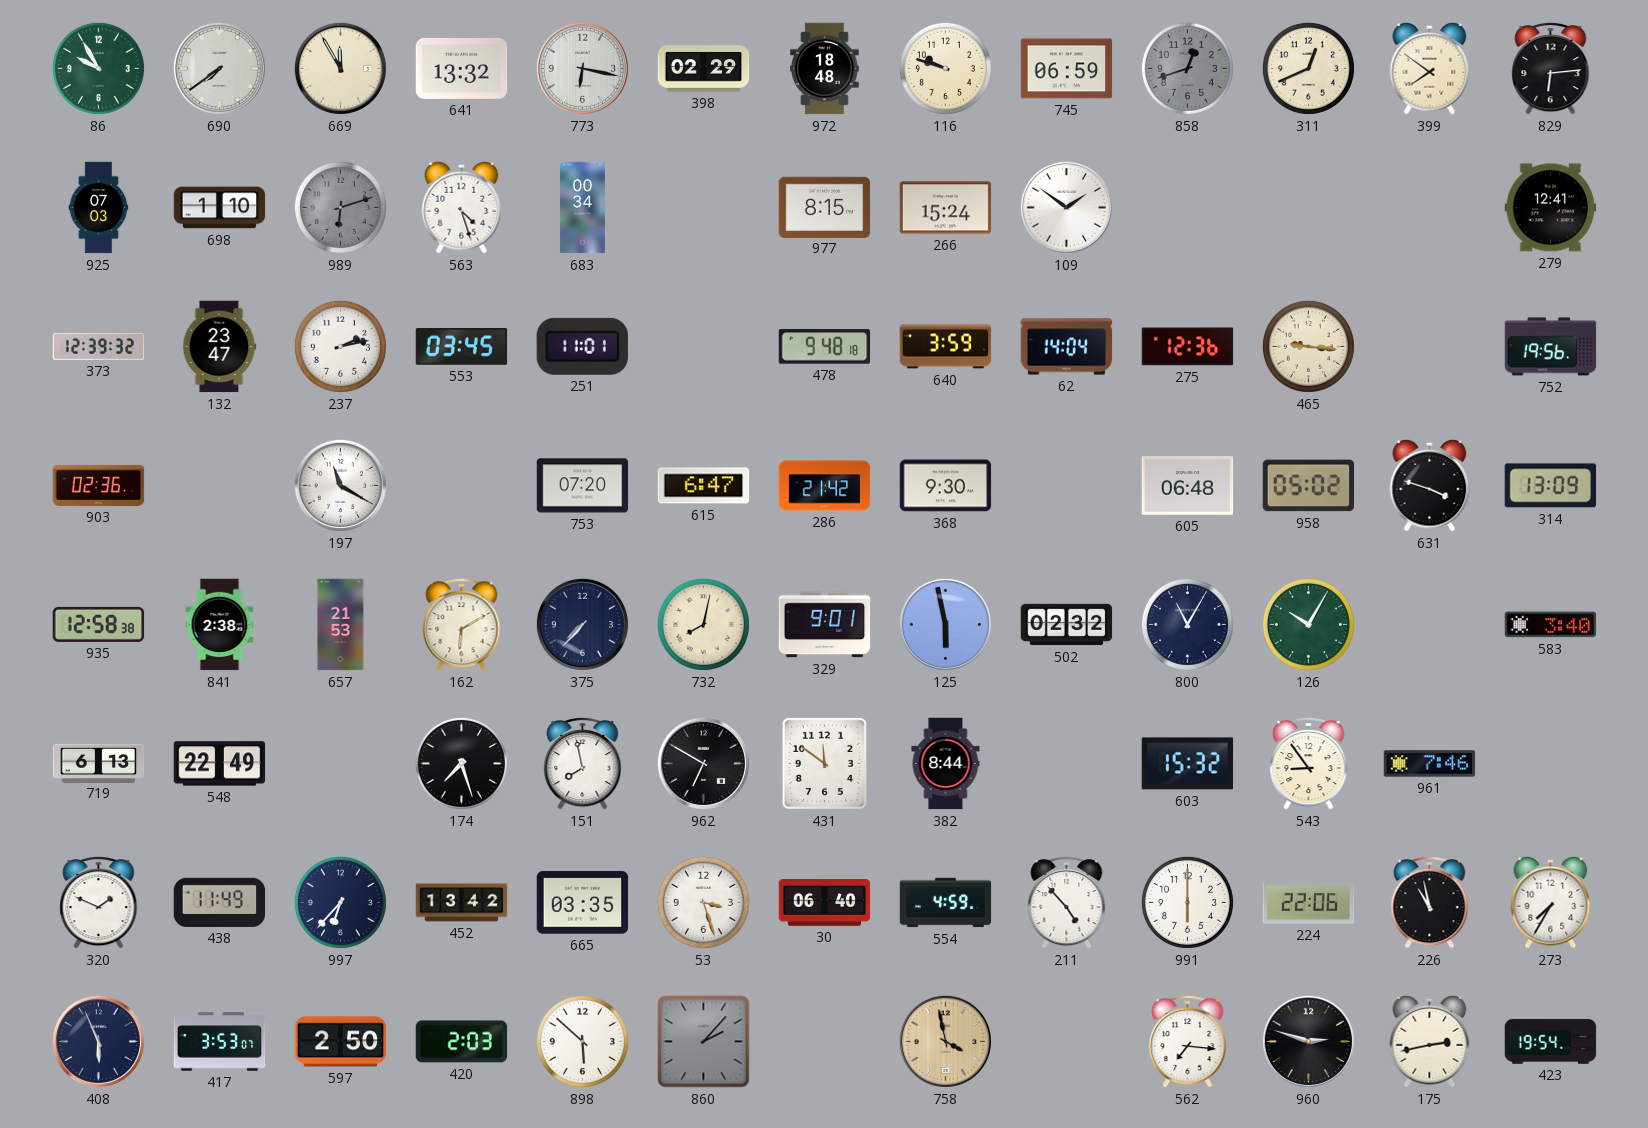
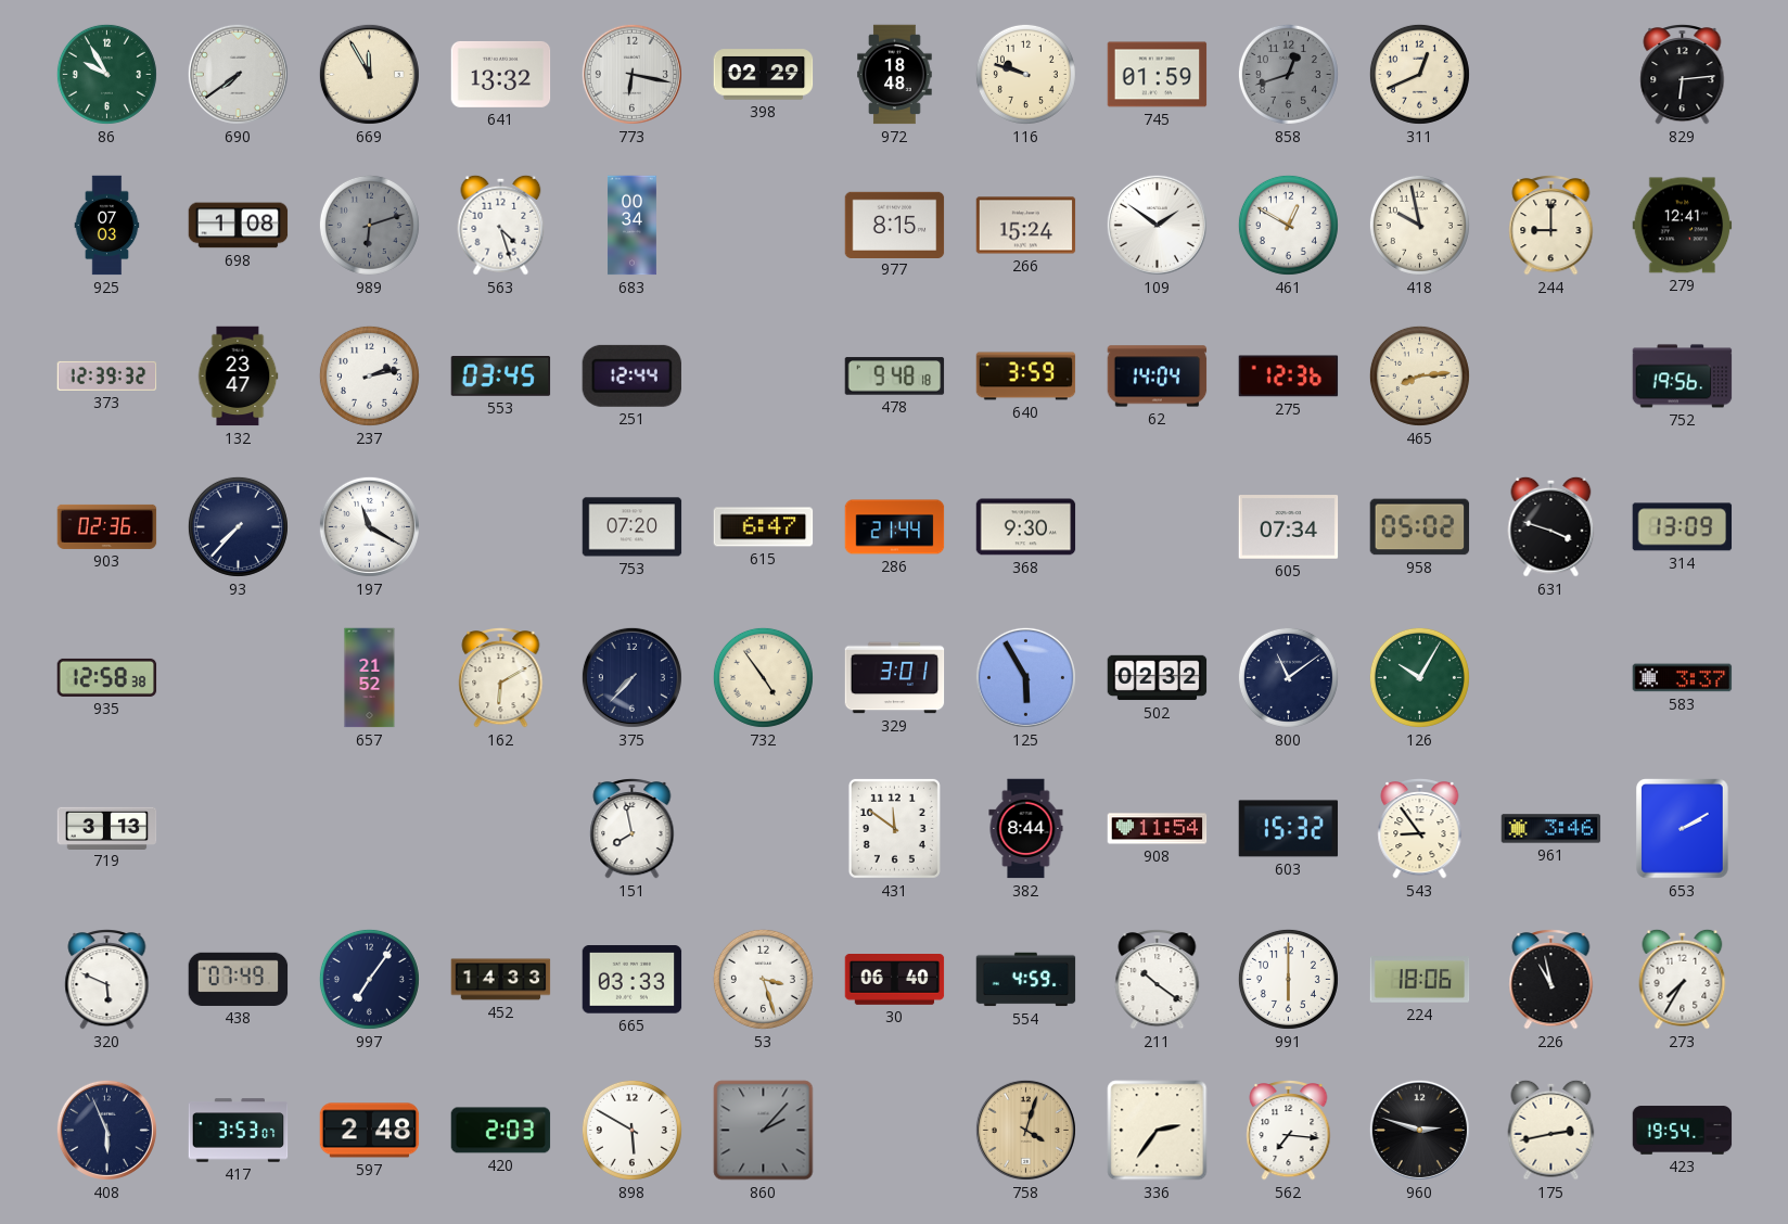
745: 06:59 -> 01:59
399: 7:51 -> none
698: 1:10 -> 1:08
461: none -> 12:50
418: none -> 9:58
244: none -> 9:00
251: 11:01 -> 12:44
465: 9:16 -> 8:14
93: none -> 7:37
286: 21:42 -> 21:44
605: 06:48 -> 07:34
841: 2:38 -> none
657: 21:53 -> 21:52
732: 8:02 -> 4:54
329: 9:01 -> 3:01
125: 5:58 -> 5:55
800: 11:05 -> 11:09
583: 3:40 -> 3:37
719: 6:13 -> 3:13
548: 22:49 -> none
174: 7:27 -> none
962: 6:50 -> none
908: none -> 11:54
961: 7:46 -> 3:46
653: none -> 2:10
320: 1:49 -> 5:49
438: 11:49 -> 07:49
997: 6:37 -> 7:06
452: 13:42 -> 14:33
665: 03:35 -> 03:33
211: 4:53 -> 10:21
224: 22:06 -> 18:06
597: 2:50 -> 2:48
898: 5:52 -> 5:50
758: 3:58 -> 4:03
336: none -> 2:36
